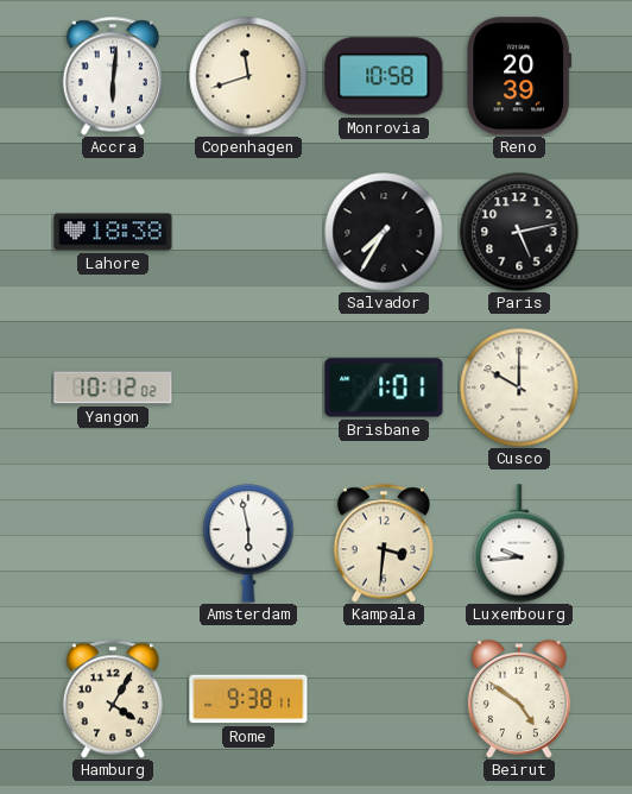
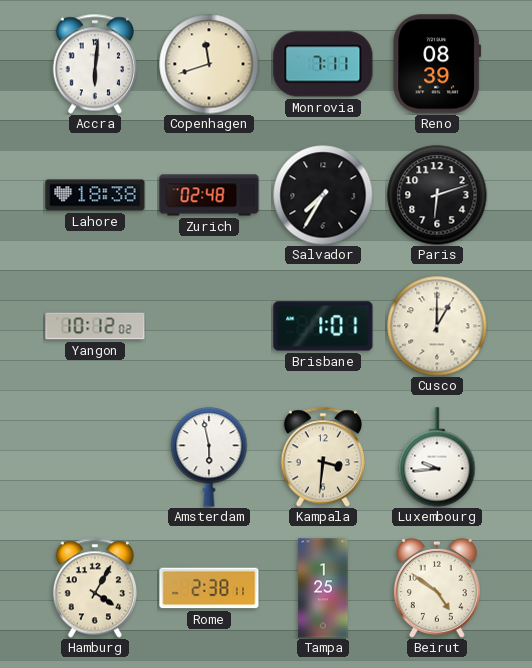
Monrovia: 10:58 -> 7:11
Reno: 20:39 -> 08:39
Zurich: none -> 02:48
Paris: 5:13 -> 6:12
Cusco: 10:00 -> 1:00
Rome: 9:38 -> 2:38
Tampa: none -> 1:25
